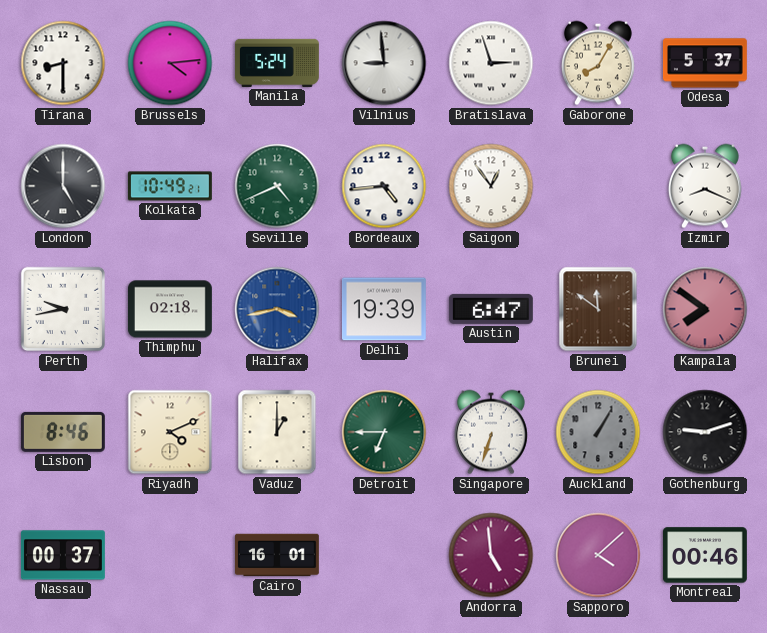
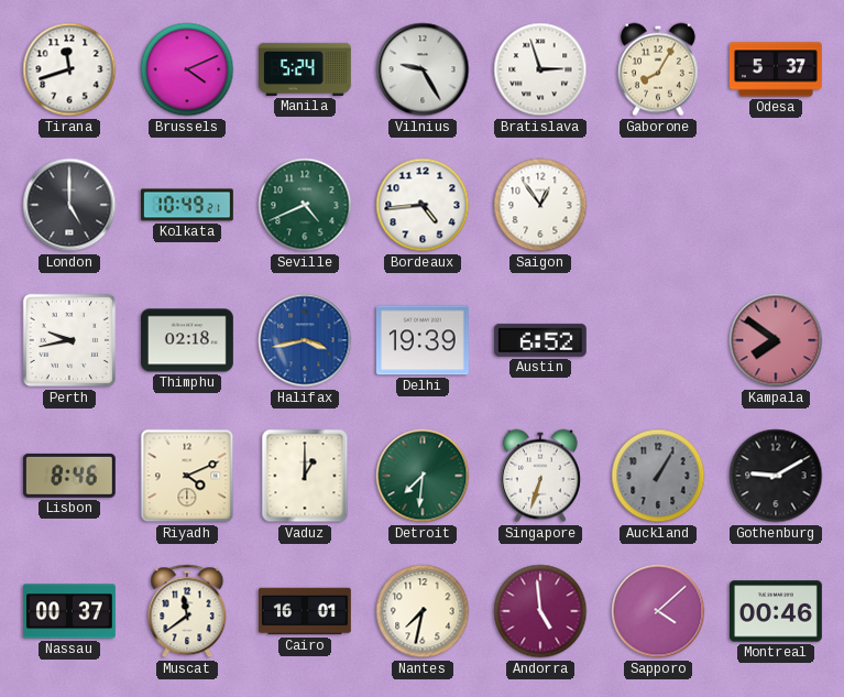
Tirana: 8:30 -> 11:42
Brussels: 4:14 -> 4:11
Vilnius: 8:59 -> 9:25
Izmir: 8:19 -> none
Austin: 6:47 -> 6:52
Brunei: 11:51 -> none
Detroit: 6:45 -> 7:31
Gothenburg: 9:12 -> 9:10
Muscat: none -> 11:39
Nantes: none -> 7:32
